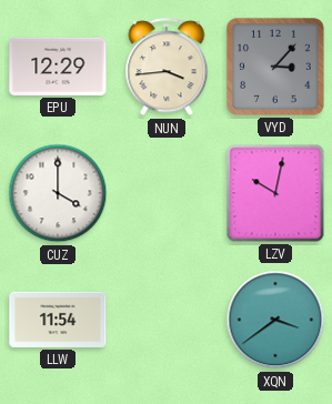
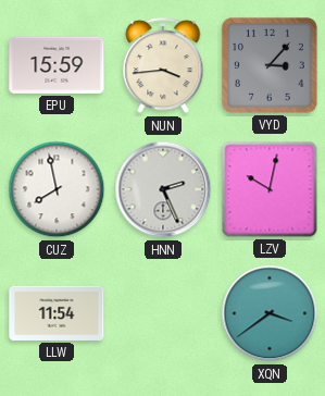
EPU: 12:29 -> 15:59
CUZ: 4:00 -> 7:58
HNN: none -> 2:26
